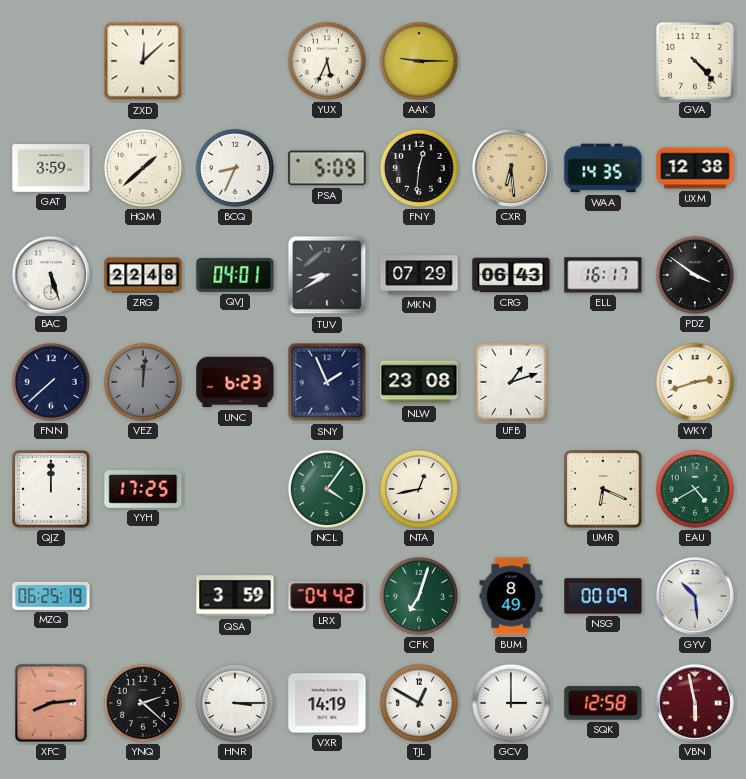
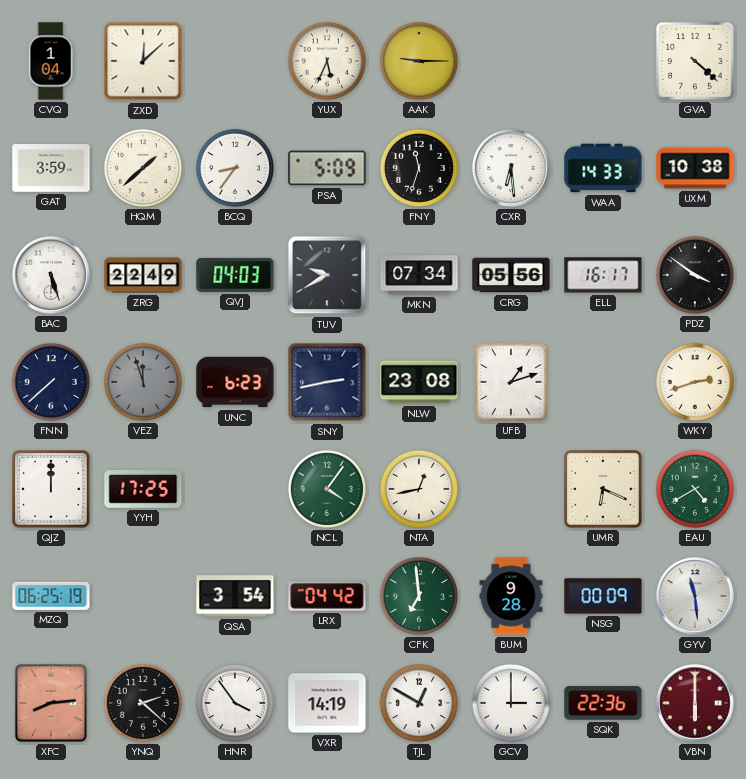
CVQ: none -> 1:04
GVA: 4:23 -> 4:22
BCQ: 8:34 -> 8:36
FNY: 12:31 -> 11:33
CXR dial: champagne -> white
WAA: 14:35 -> 14:33
UXM: 12:38 -> 10:38
ZRG: 22:48 -> 22:49
QVJ: 04:01 -> 04:03
TUV: 8:40 -> 9:40
MKN: 07:29 -> 07:34
CRG: 06:43 -> 05:56
VEZ: 12:01 -> 11:57
SNY: 1:56 -> 2:43
QSA: 3:59 -> 3:54
CFK: 7:03 -> 6:59
BUM: 8:49 -> 9:28
GYV: 10:29 -> 11:29
HNR: 3:15 -> 3:54
SQK: 12:58 -> 22:36
VBN: 5:58 -> 6:00
